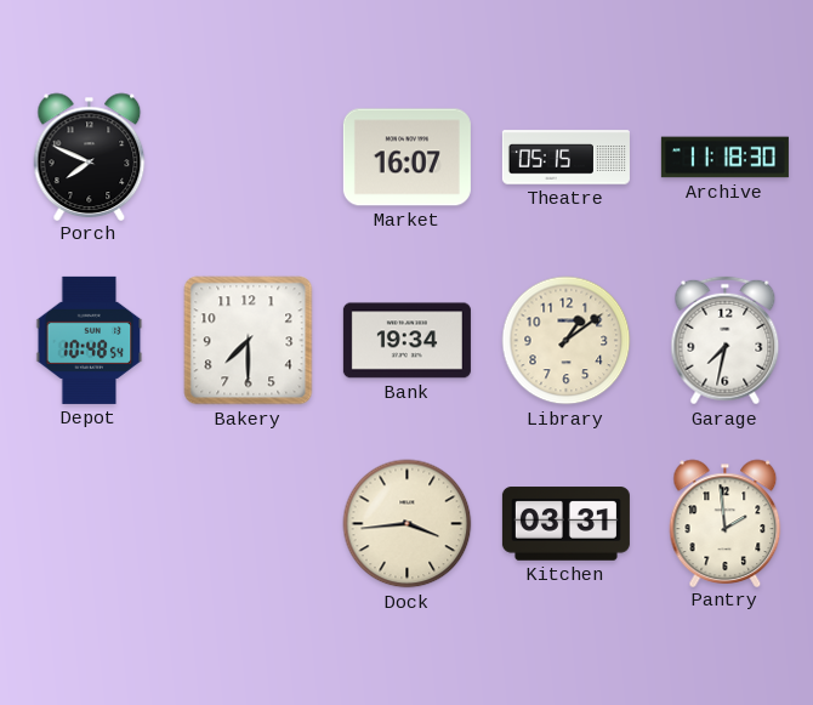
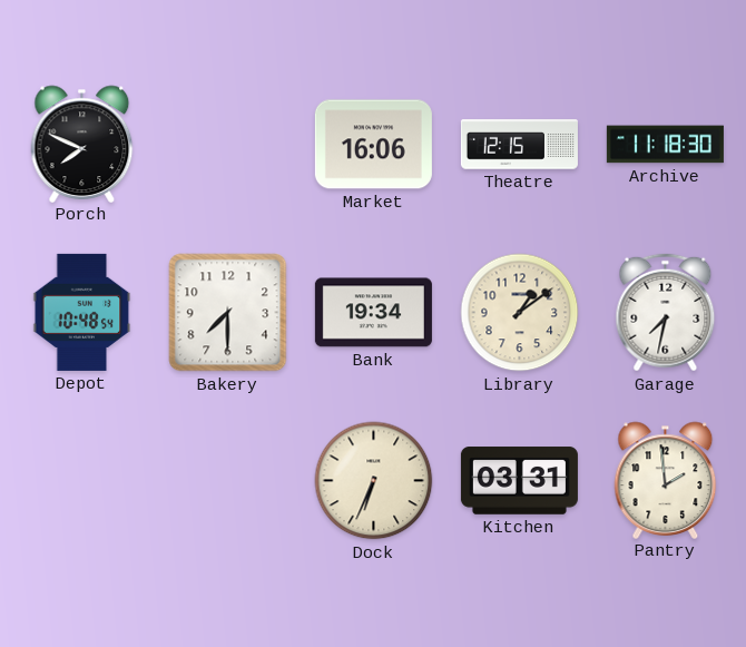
Market: 16:07 -> 16:06
Theatre: 05:15 -> 12:15
Dock: 3:44 -> 6:34
